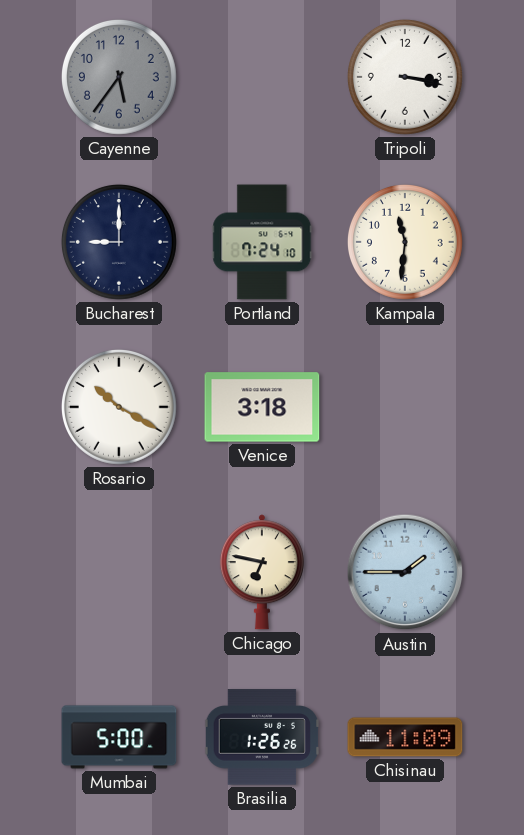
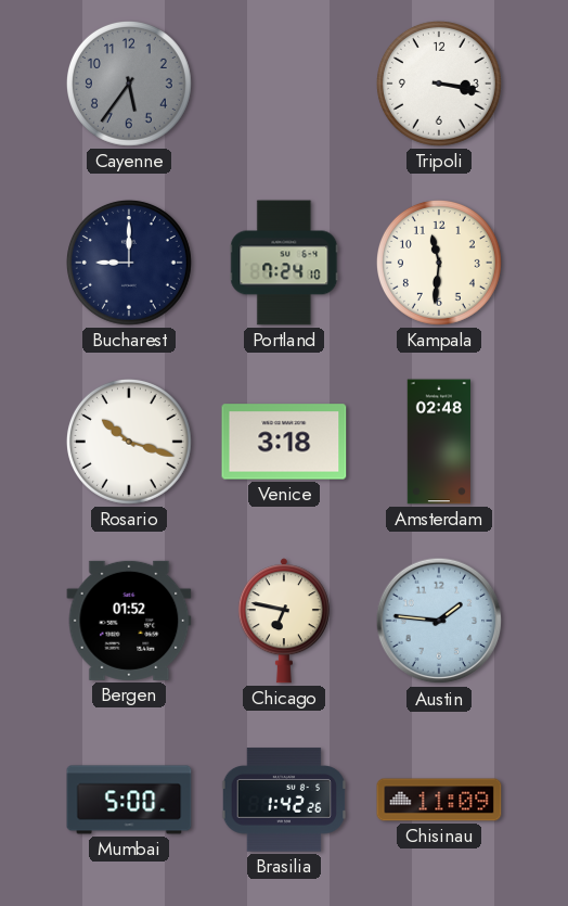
Rosario: 10:20 -> 10:18
Amsterdam: none -> 02:48
Bergen: none -> 01:52
Austin: 1:45 -> 1:46
Brasilia: 1:26 -> 1:42
